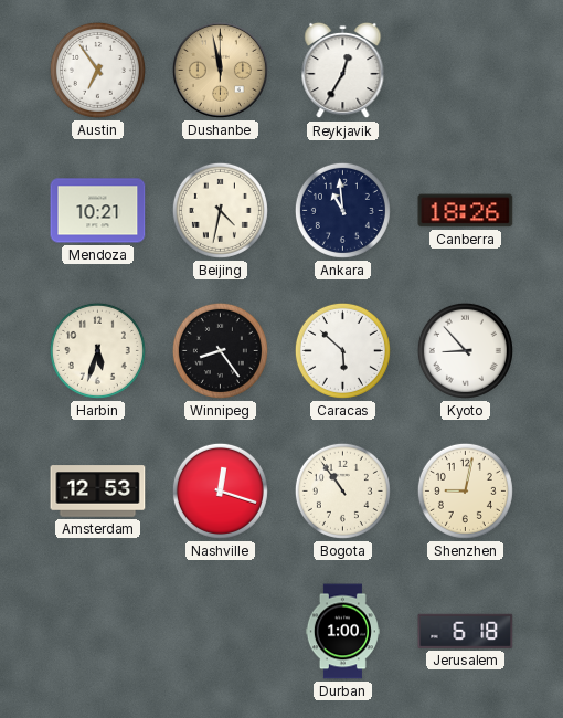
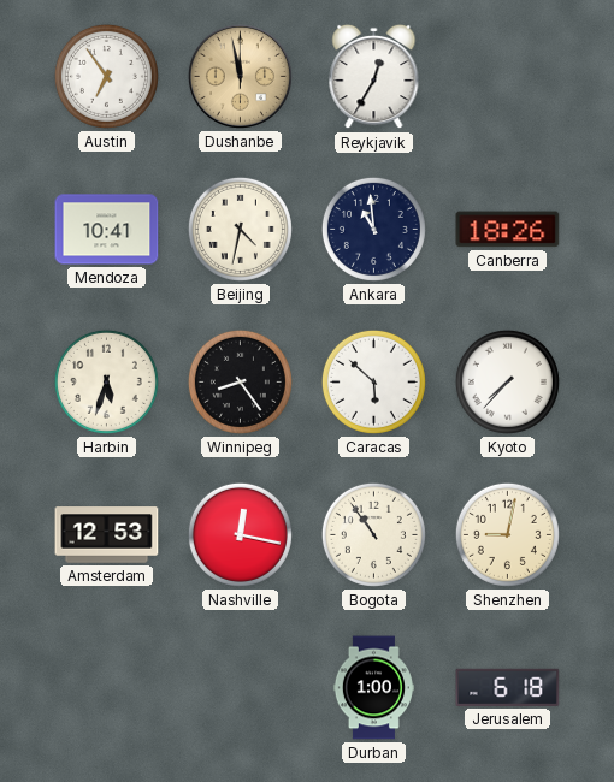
Mendoza: 10:21 -> 10:41
Kyoto: 8:53 -> 7:37
Nashville: 12:18 -> 12:17
